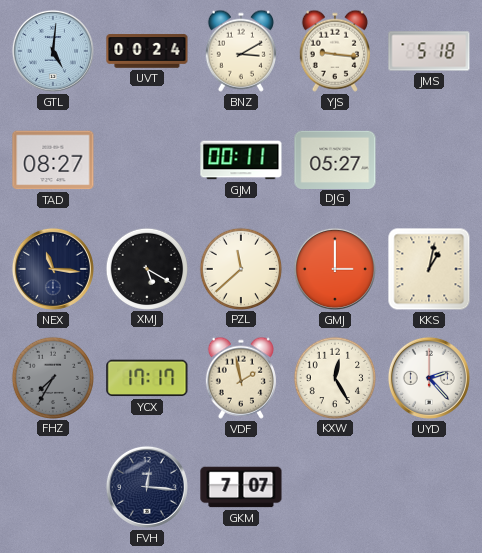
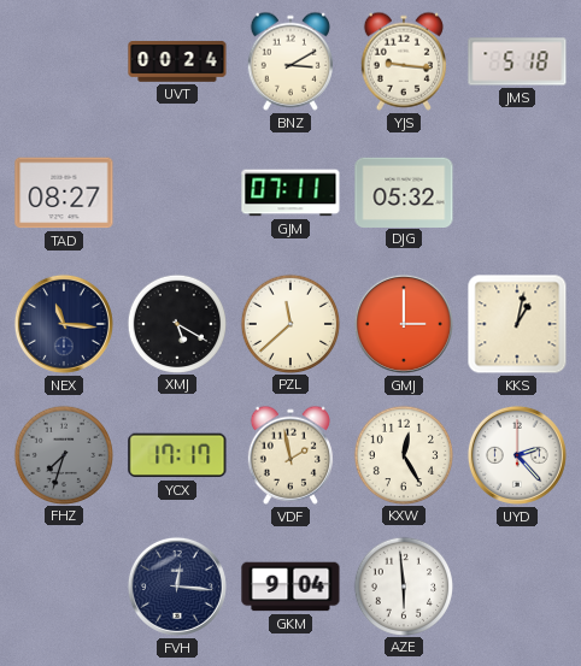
GTL: 5:01 -> none
GJM: 00:11 -> 07:11
DJG: 05:27 -> 05:32
FHZ: 7:35 -> 7:33
GKM: 7:07 -> 9:04
AZE: none -> 5:59
